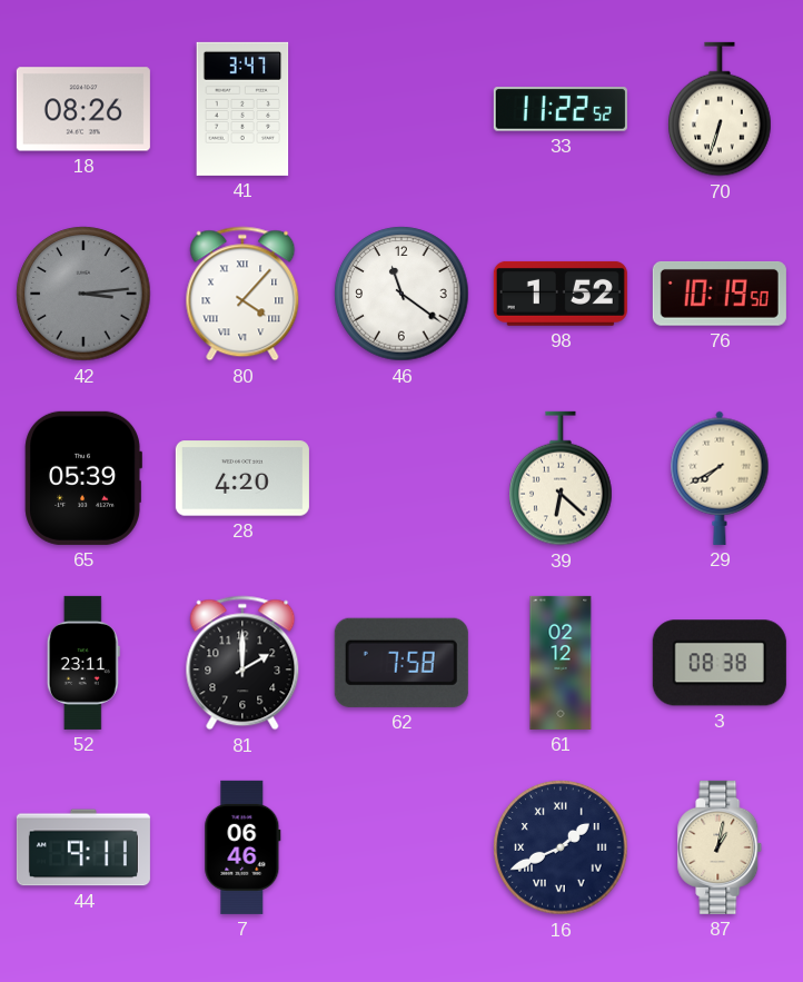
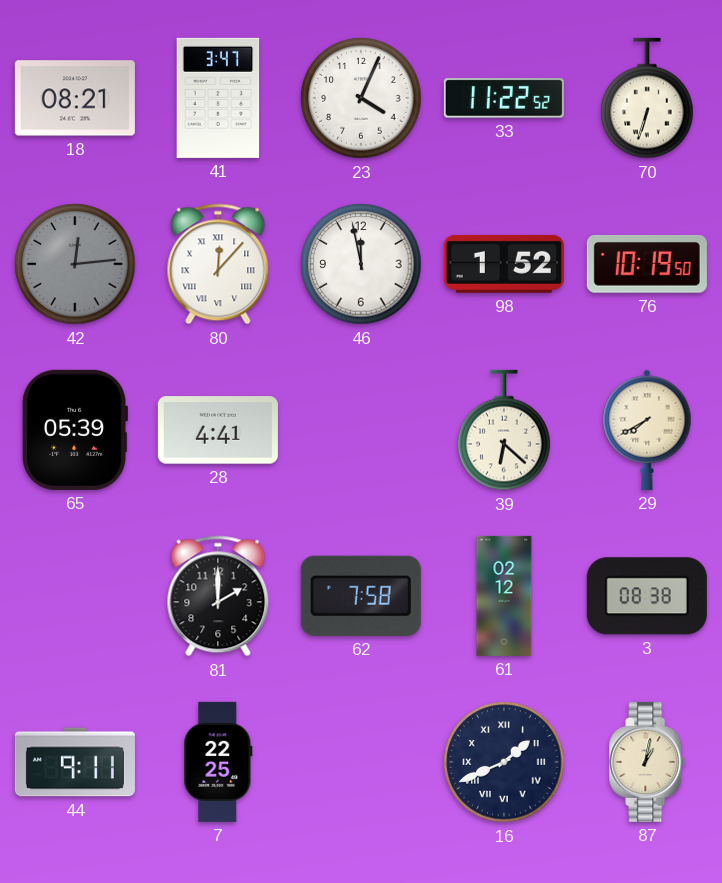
18: 08:26 -> 08:21
23: none -> 4:04
42: 3:14 -> 12:14
80: 4:07 -> 12:07
46: 11:21 -> 11:58
28: 4:20 -> 4:41
52: 23:11 -> none
7: 06:46 -> 22:25
